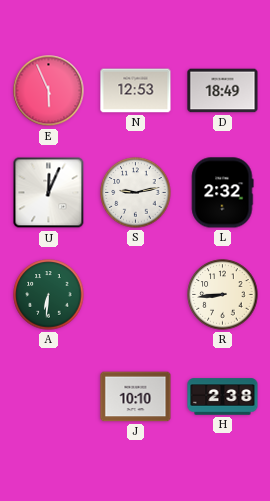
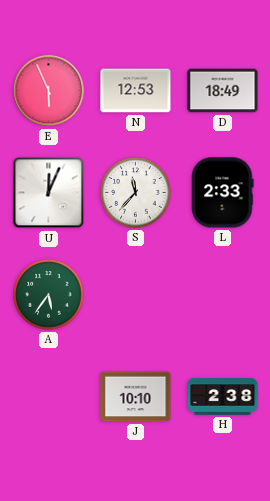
S: 9:13 -> 11:37
L: 2:32 -> 2:33
A: 6:31 -> 5:36
R: 8:44 -> none
